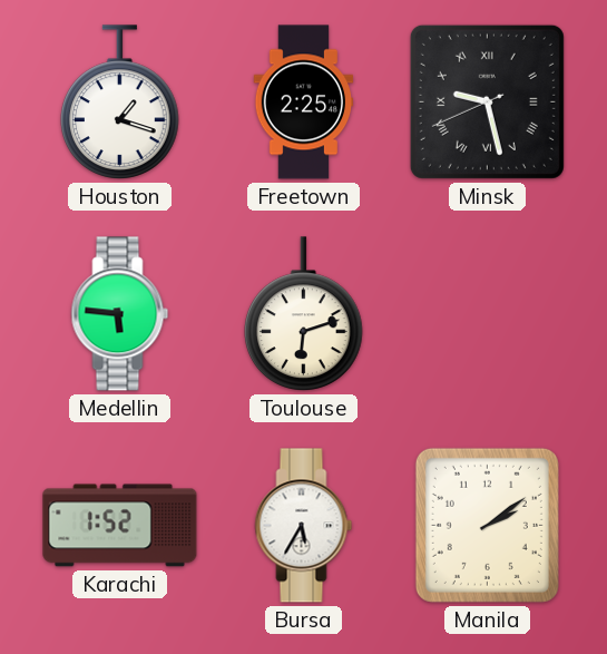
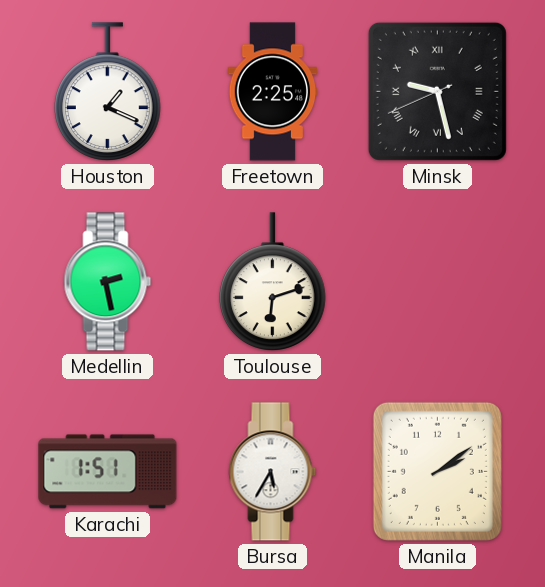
Houston: 1:18 -> 1:19
Medellin: 5:46 -> 2:28
Karachi: 1:52 -> 1:51
